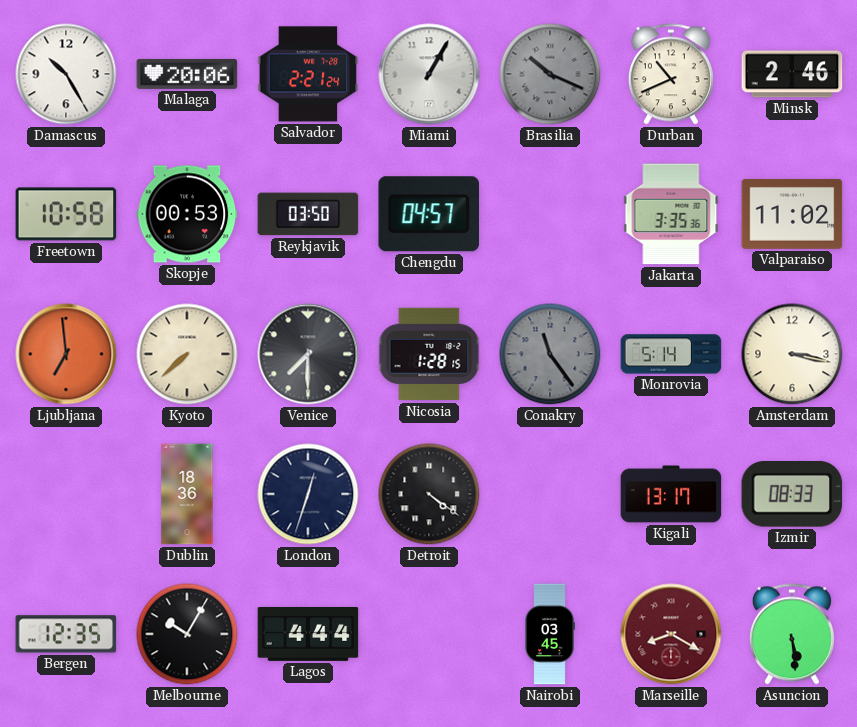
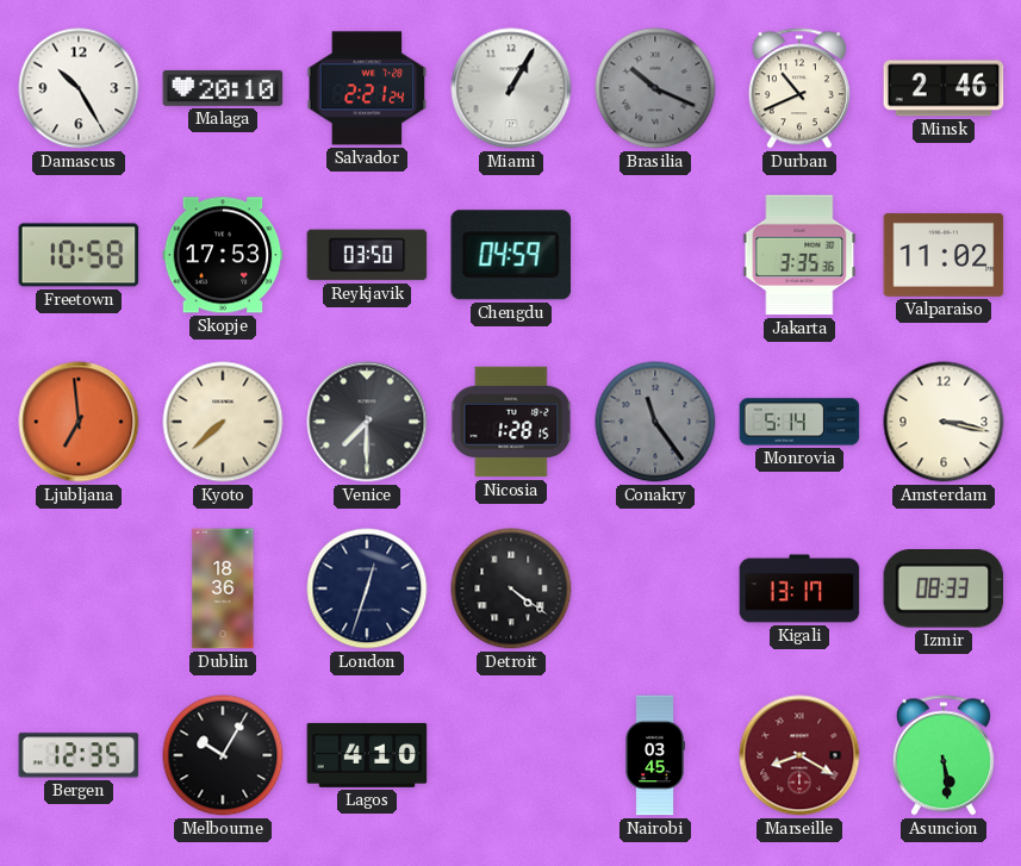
Malaga: 20:06 -> 20:10
Skopje: 00:53 -> 17:53
Chengdu: 04:57 -> 04:59
Lagos: 4:44 -> 4:10
